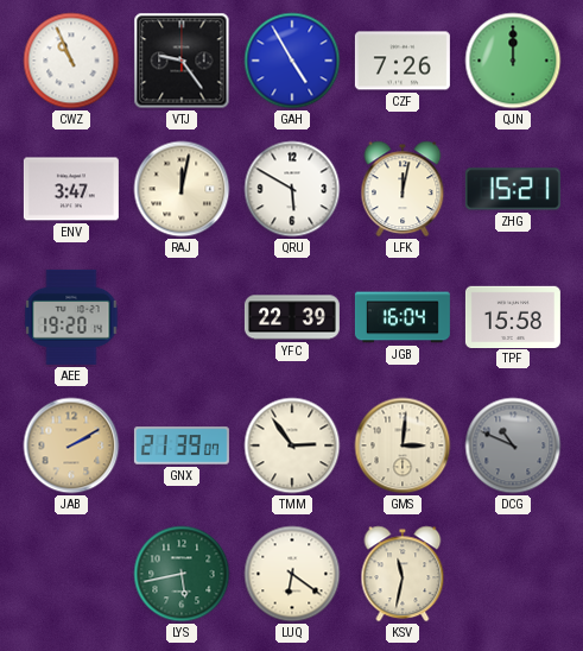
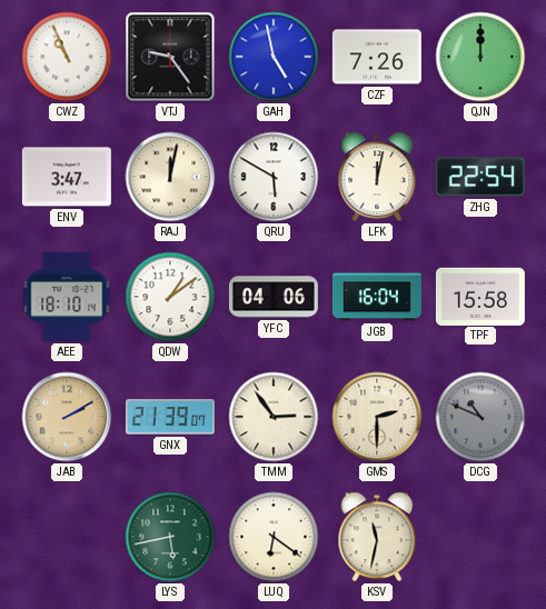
GAH: 4:55 -> 4:58
ZHG: 15:21 -> 22:54
AEE: 19:20 -> 18:10
QDW: none -> 1:09
YFC: 22:39 -> 04:06
GMS: 3:01 -> 2:30
